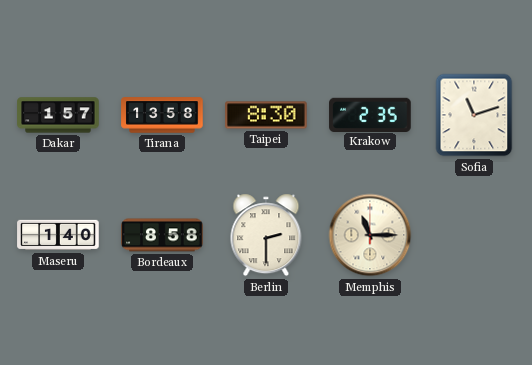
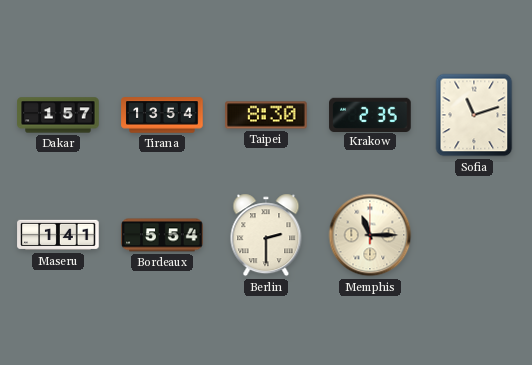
Tirana: 13:58 -> 13:54
Maseru: 1:40 -> 1:41
Bordeaux: 8:58 -> 5:54
